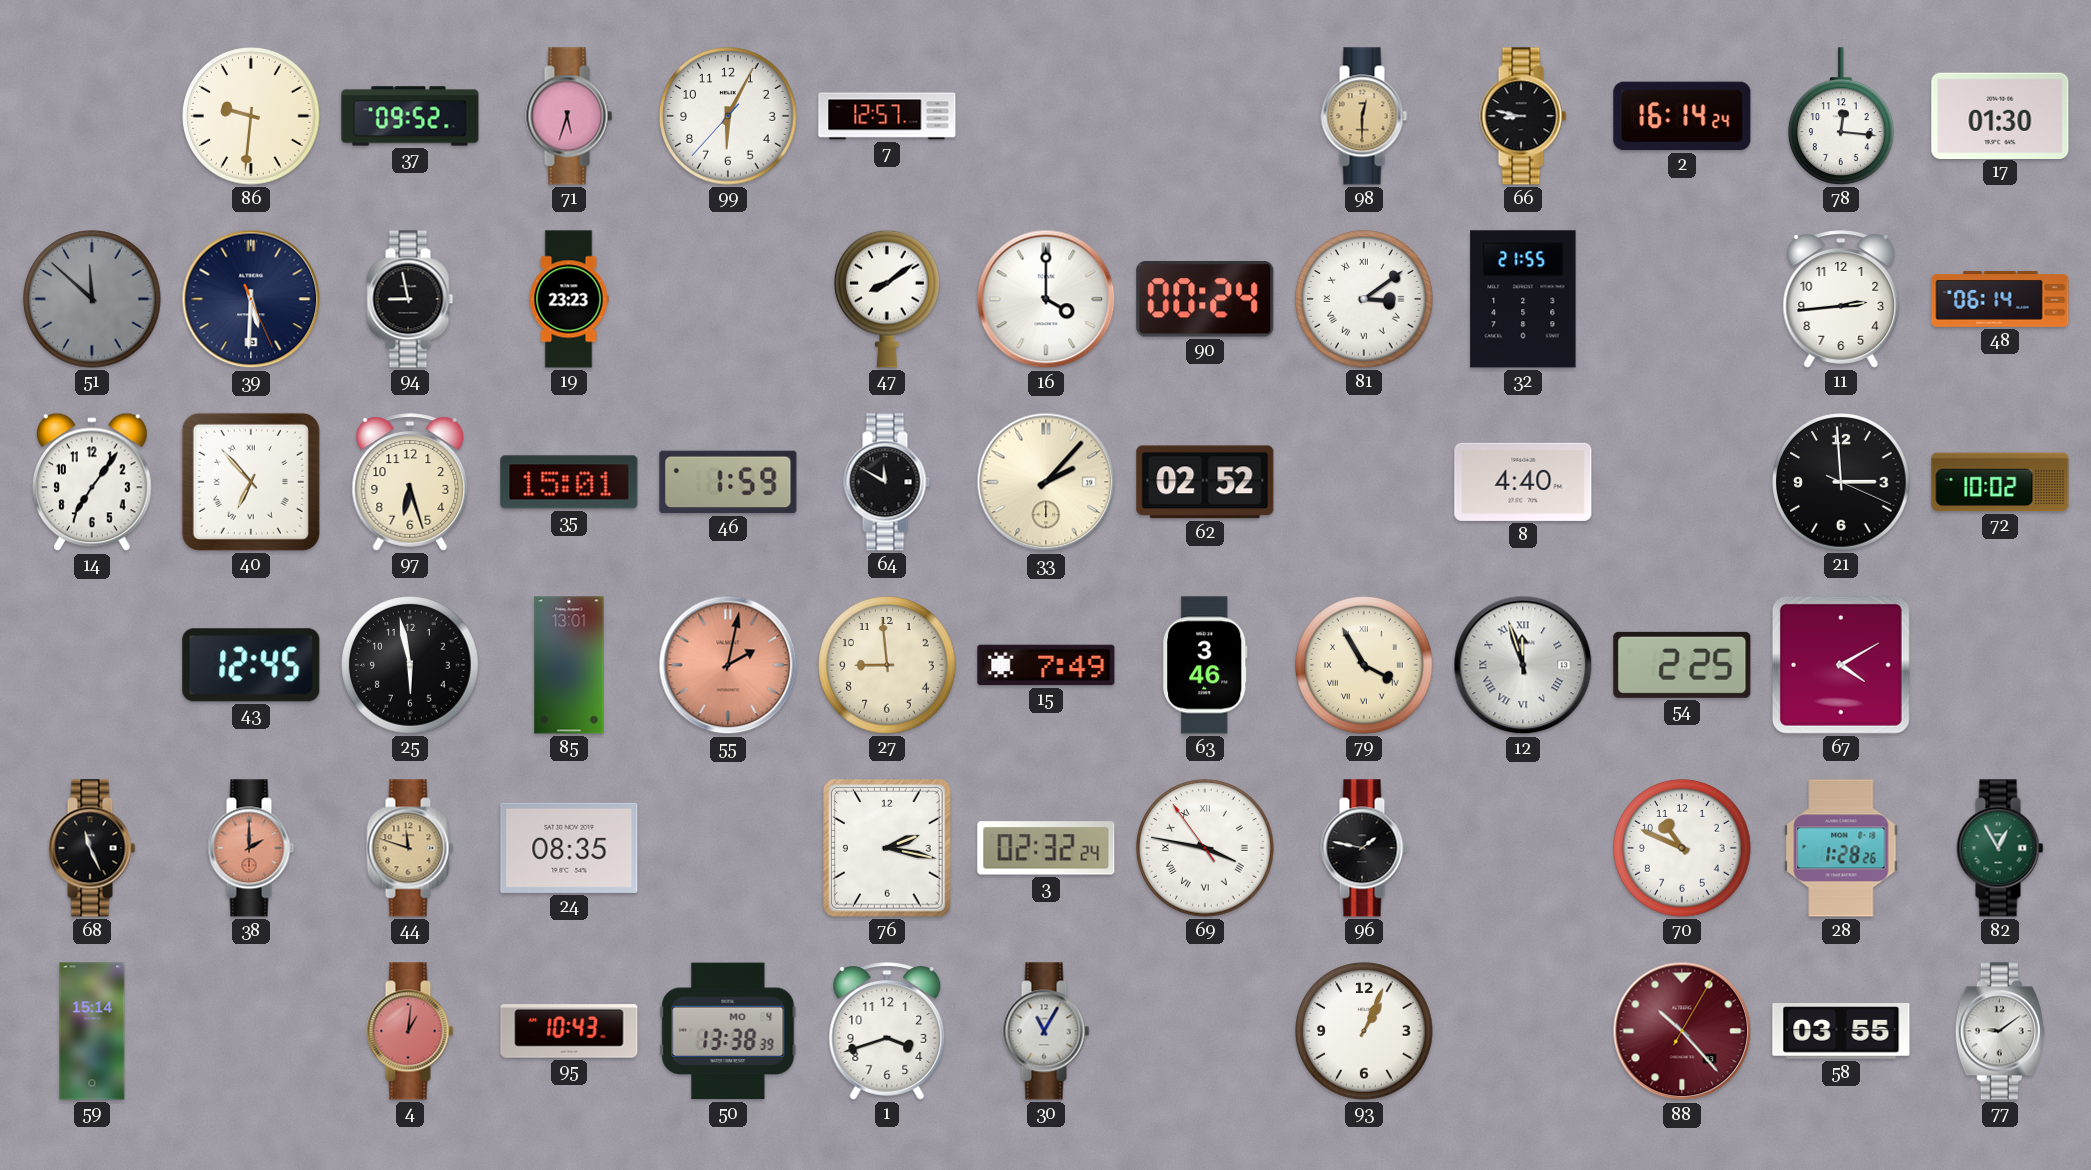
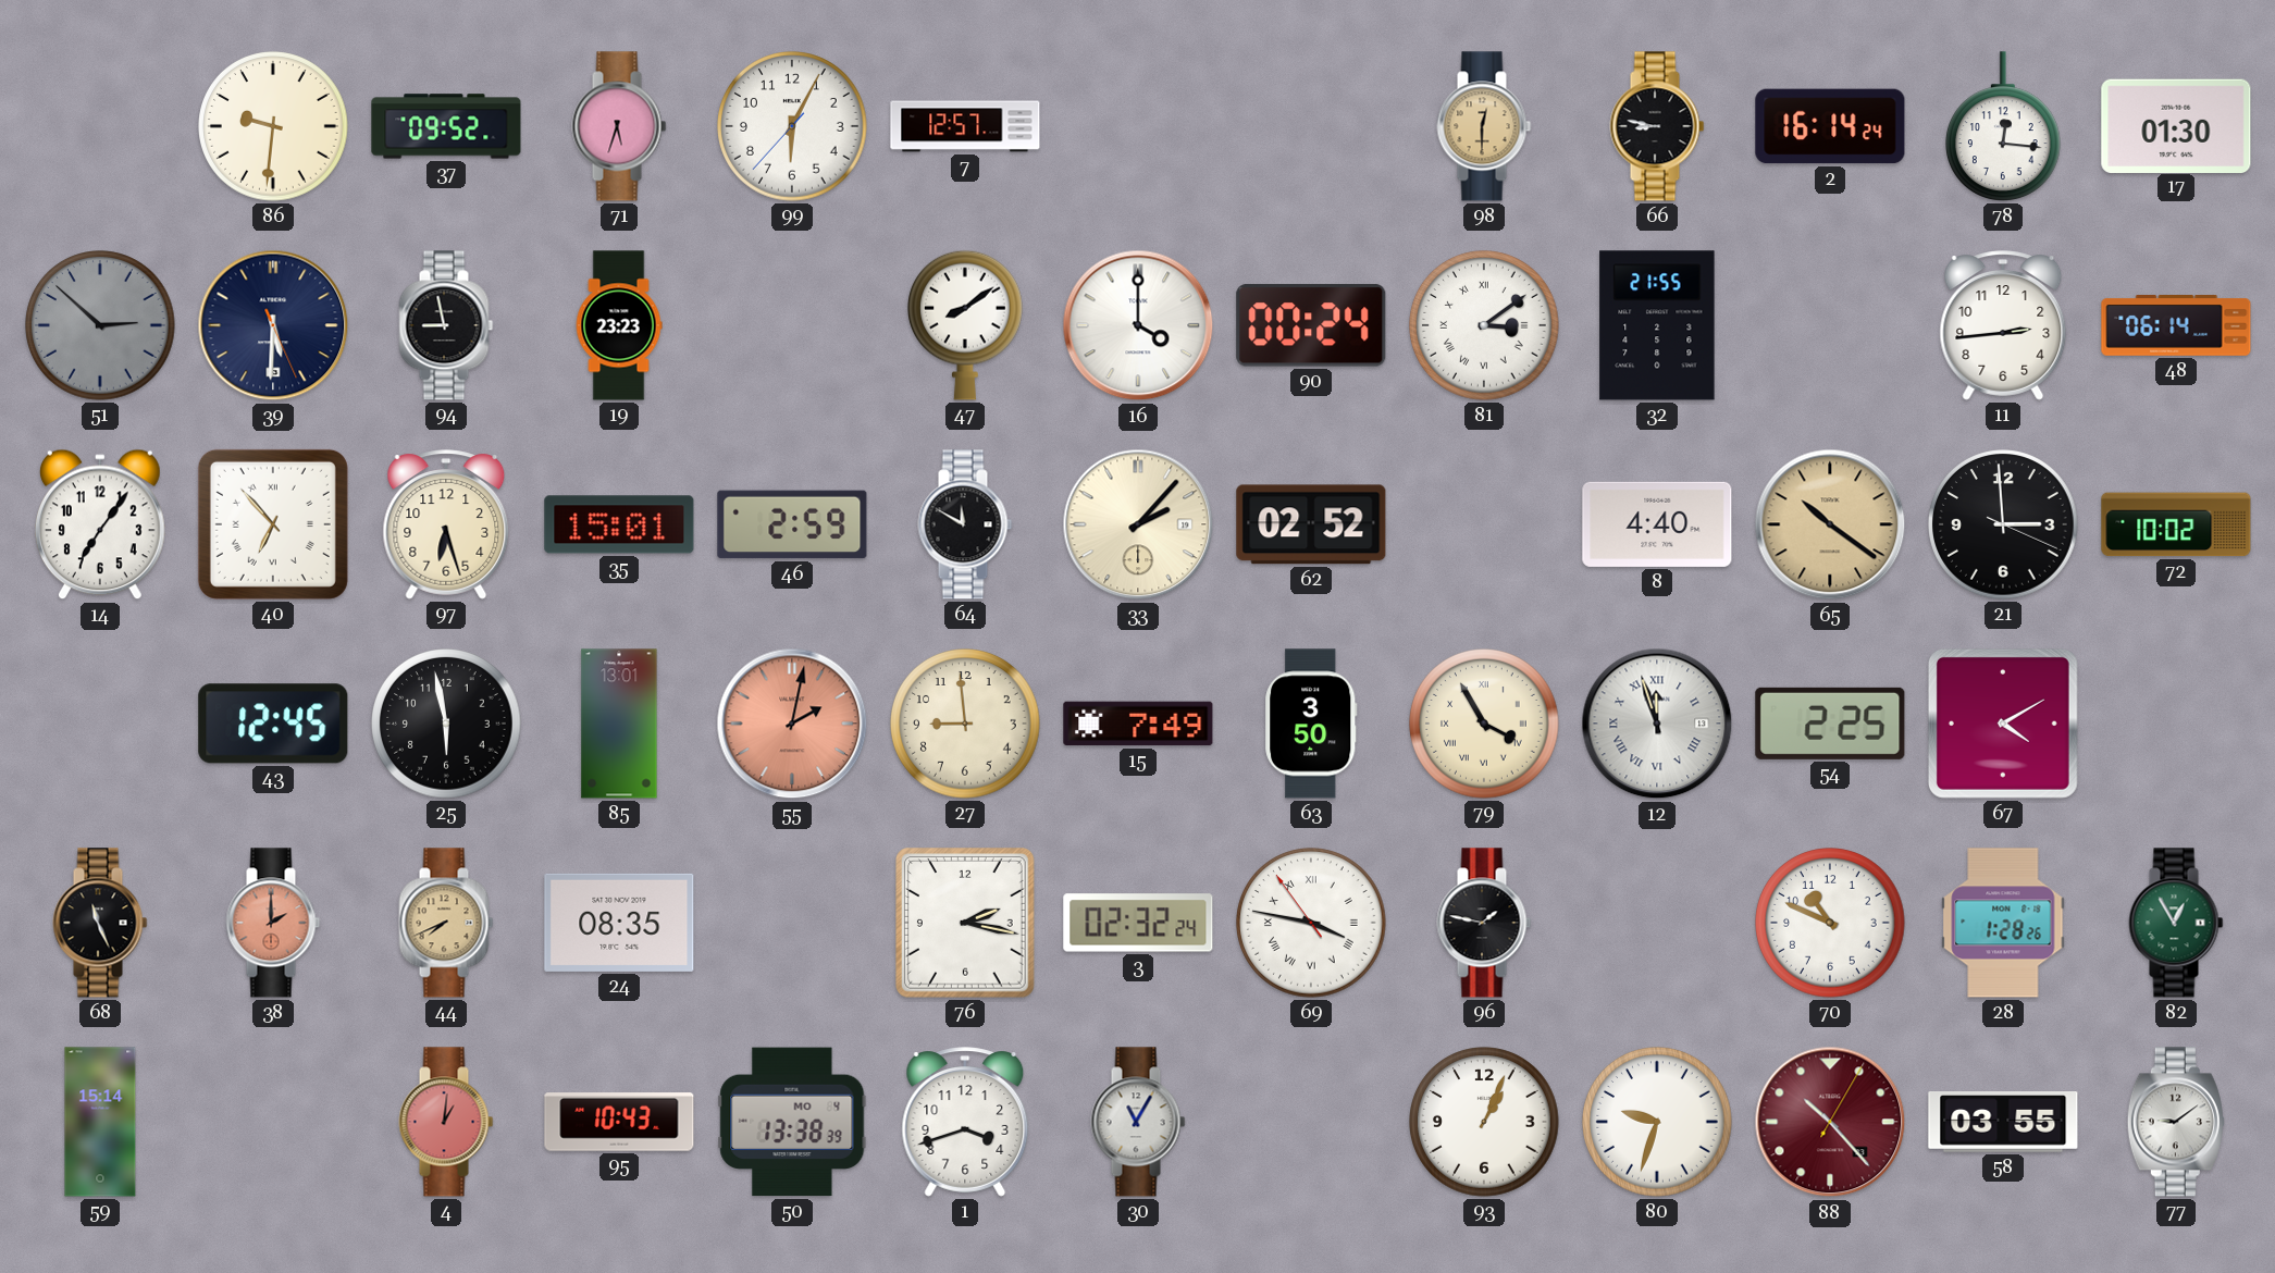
51: 11:52 -> 2:52
46: 1:59 -> 2:59
65: none -> 10:21
63: 3:46 -> 3:50
44: 11:48 -> 7:41
80: none -> 9:33
